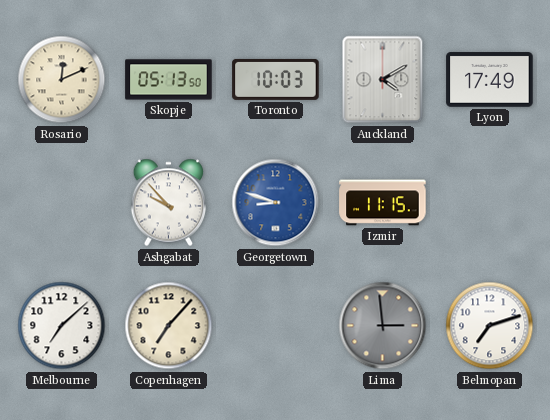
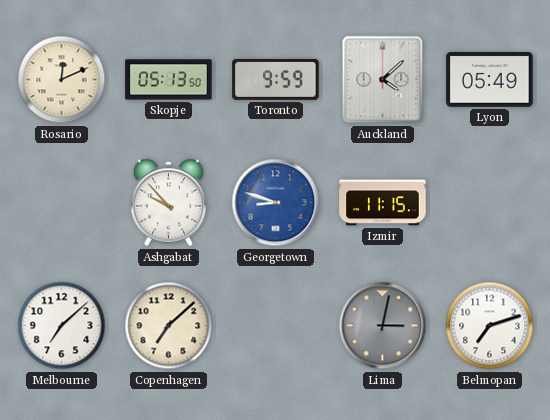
Toronto: 10:03 -> 9:59
Auckland: 4:10 -> 4:08
Lyon: 17:49 -> 05:49
Copenhagen: 7:07 -> 7:08
Lima: 2:59 -> 3:02
